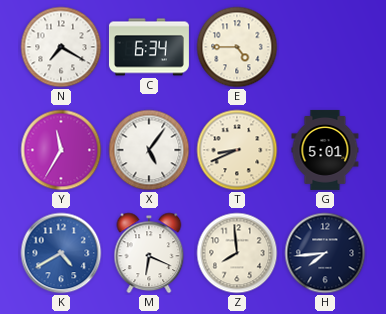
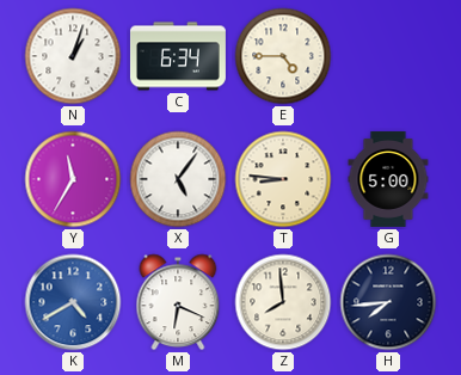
N: 7:20 -> 1:03
T: 8:41 -> 8:46
G: 5:01 -> 5:00
